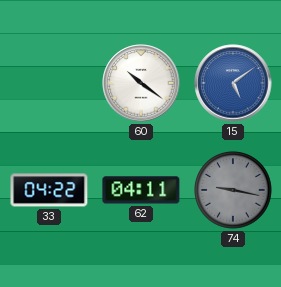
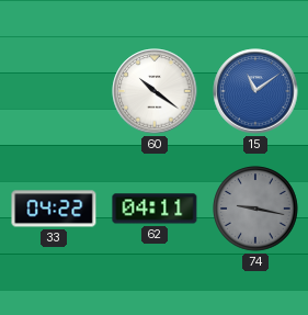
15: 5:09 -> 11:09
